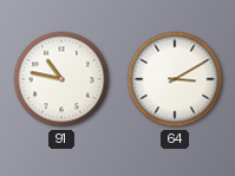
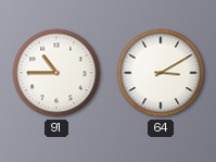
91: 10:47 -> 10:45
